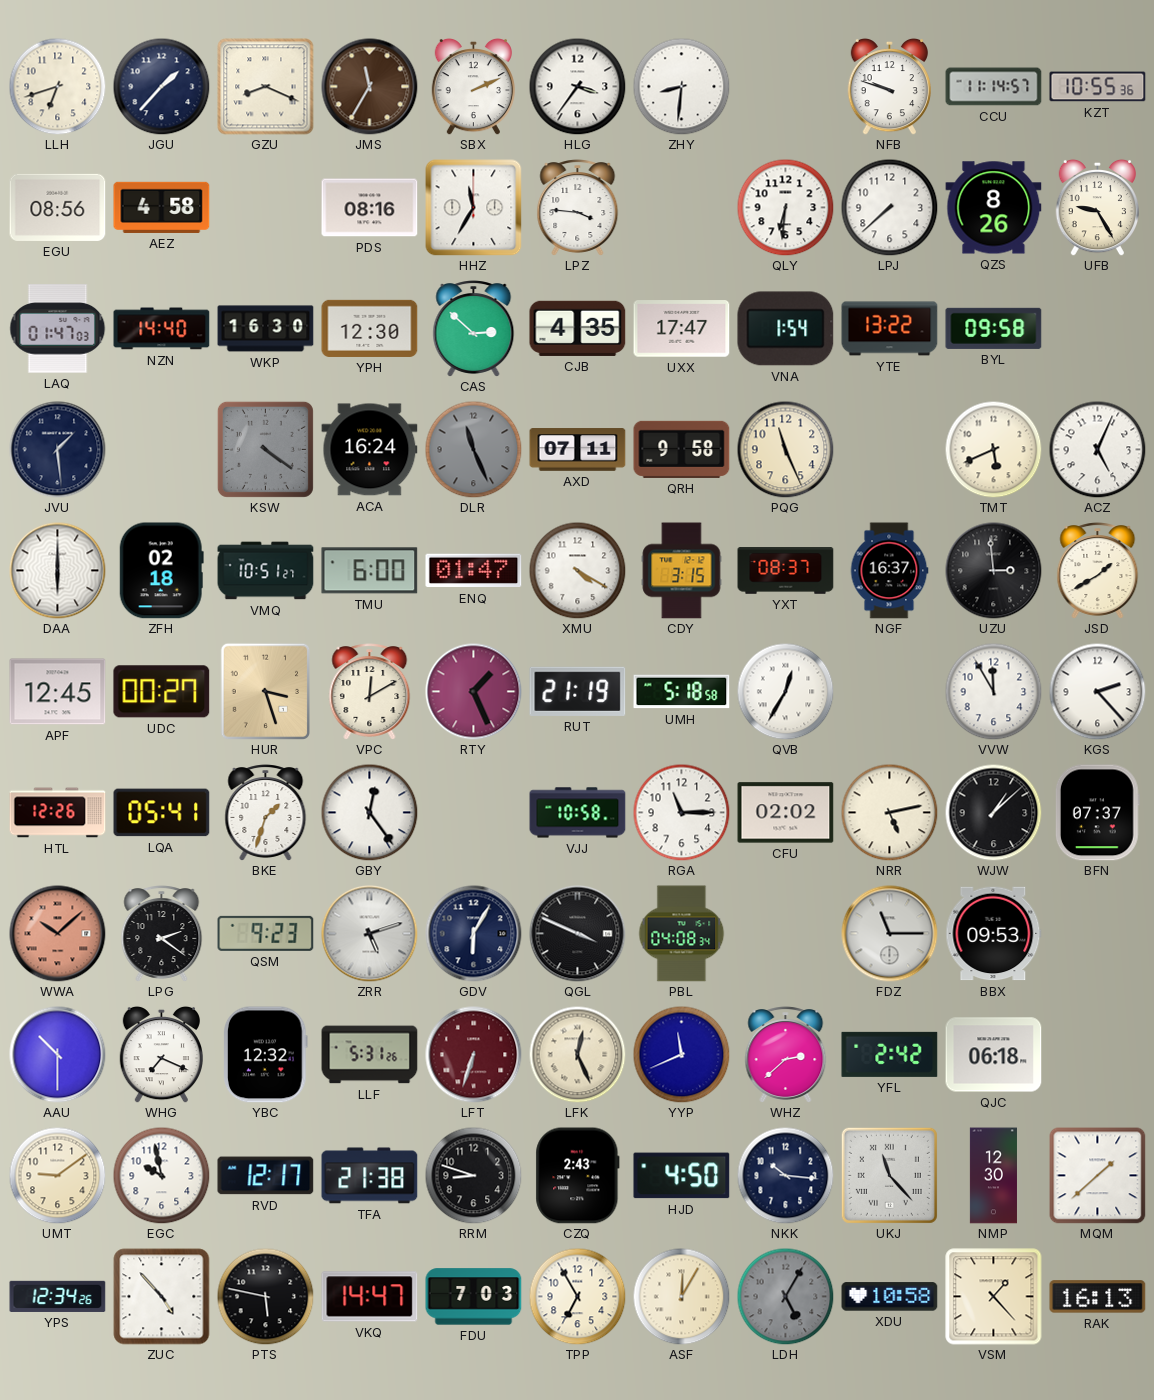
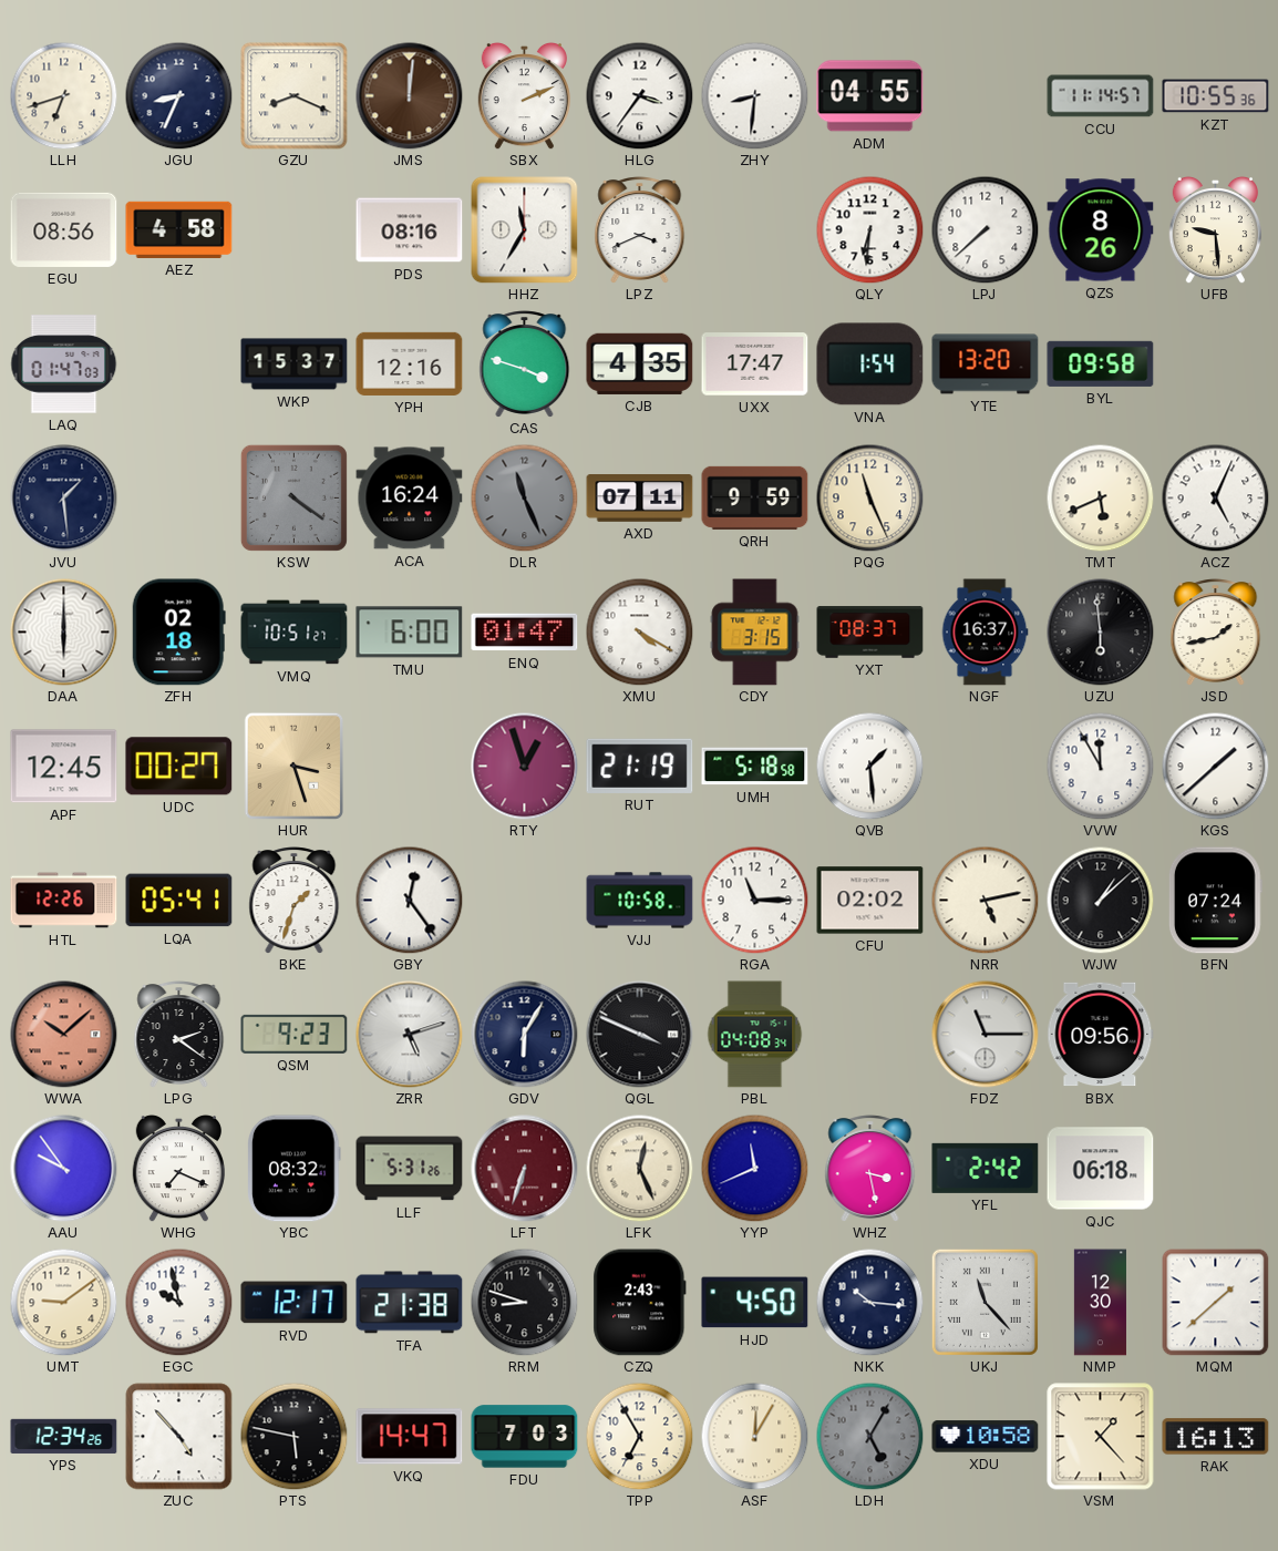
JGU: 1:37 -> 8:34
JMS: 11:35 -> 12:01
ADM: none -> 04:55
NFB: 9:48 -> none
LPZ: 3:46 -> 3:41
UFB: 9:25 -> 9:29
NZN: 14:40 -> none
WKP: 16:30 -> 15:37
YPH: 12:30 -> 12:16
CAS: 2:52 -> 3:48
YTE: 13:22 -> 13:20
QRH: 9:58 -> 9:59
UZU: 2:59 -> 5:59
JSD: 1:40 -> 1:43
VPC: 12:10 -> none
RTY: 1:26 -> 12:57
QVB: 12:35 -> 1:29
KGS: 2:23 -> 1:38
BFN: 07:37 -> 07:24
BBX: 09:53 -> 09:56
AAU: 10:30 -> 9:54
YBC: 12:32 -> 08:32
WHZ: 2:38 -> 3:28
